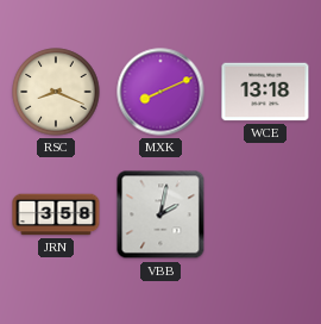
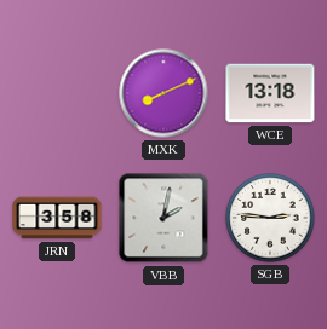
RSC: 8:19 -> none
SGB: none -> 2:46
